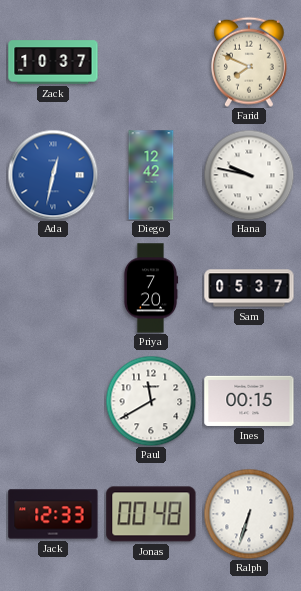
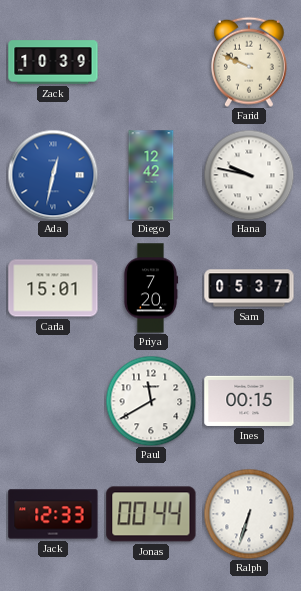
Zack: 10:37 -> 10:39
Farid: 7:49 -> 9:49
Carla: none -> 15:01
Jonas: 00:48 -> 00:44
